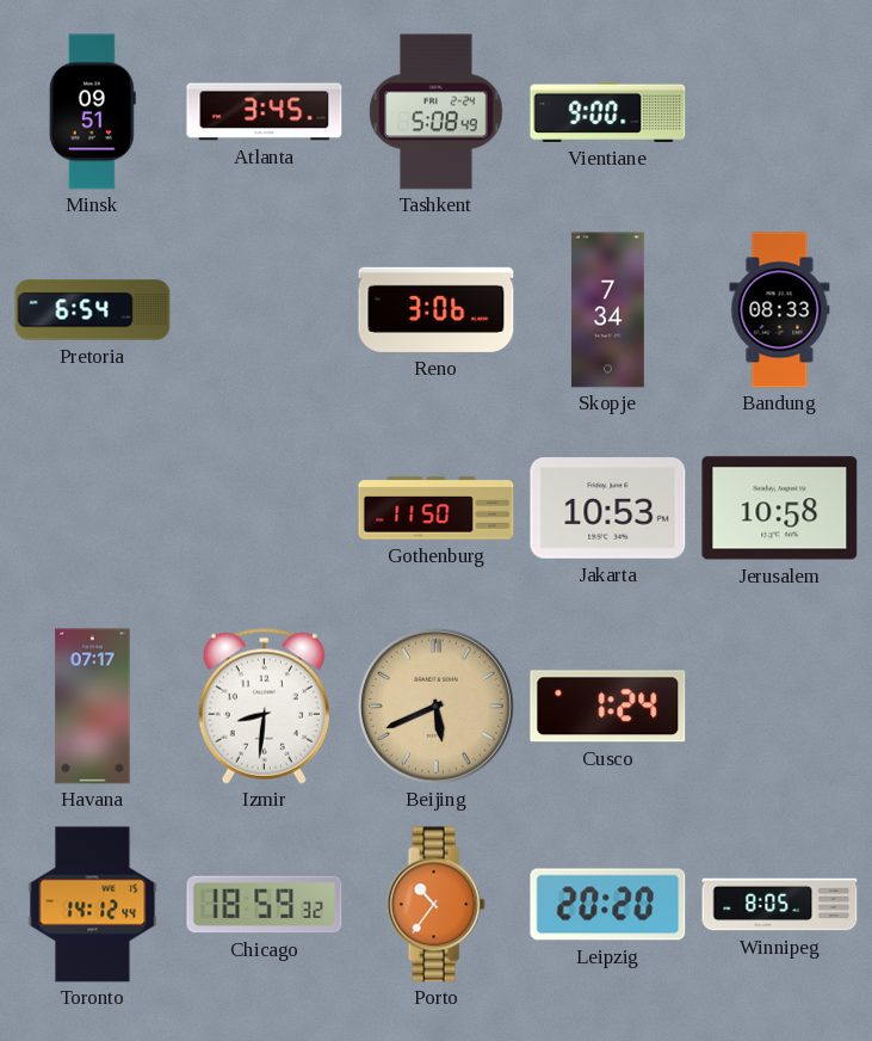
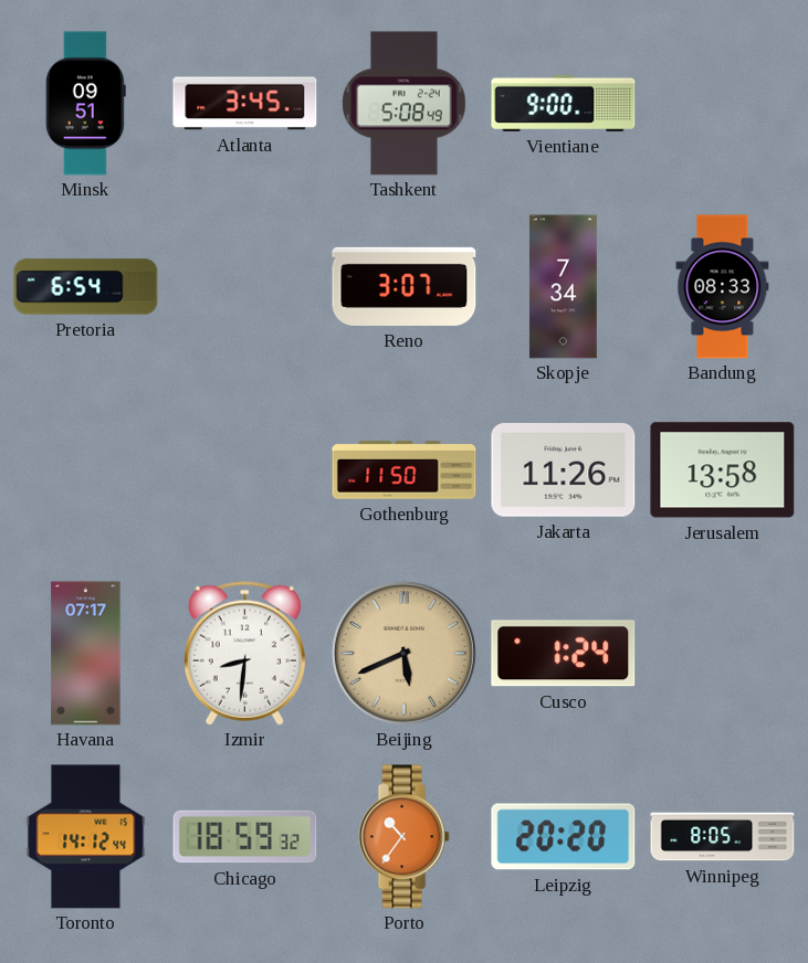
Reno: 3:06 -> 3:07
Jakarta: 10:53 -> 11:26
Jerusalem: 10:58 -> 13:58
